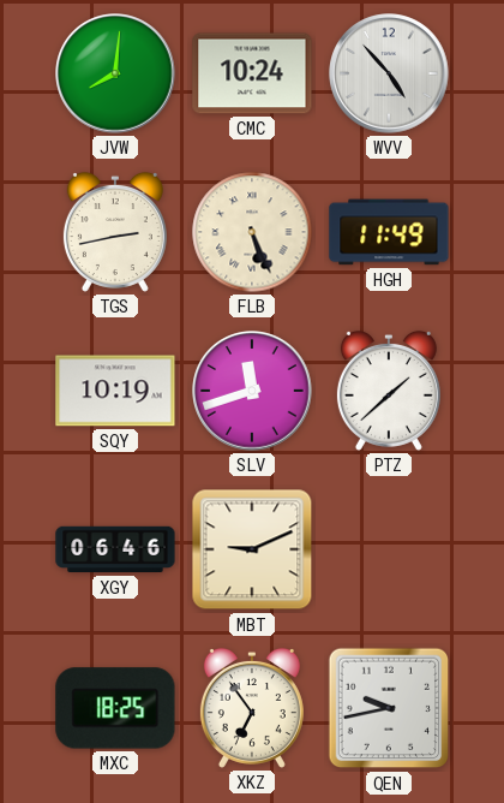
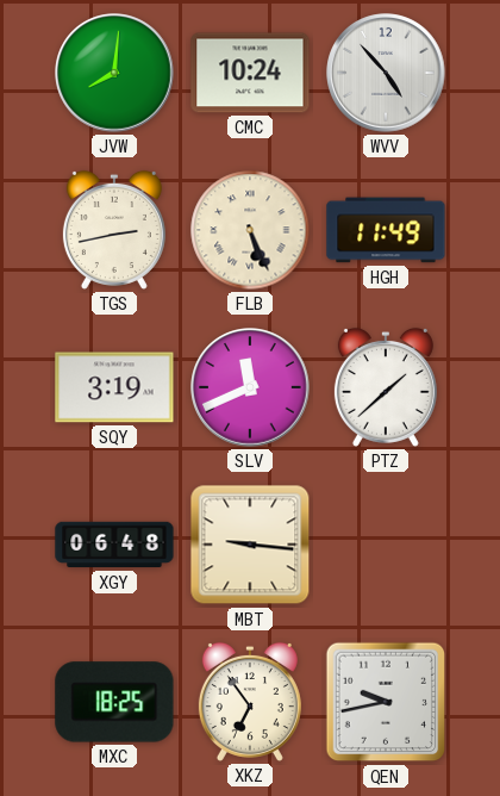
SQY: 10:19 -> 3:19
SLV: 11:42 -> 11:41
XGY: 06:46 -> 06:48
MBT: 9:11 -> 9:16
